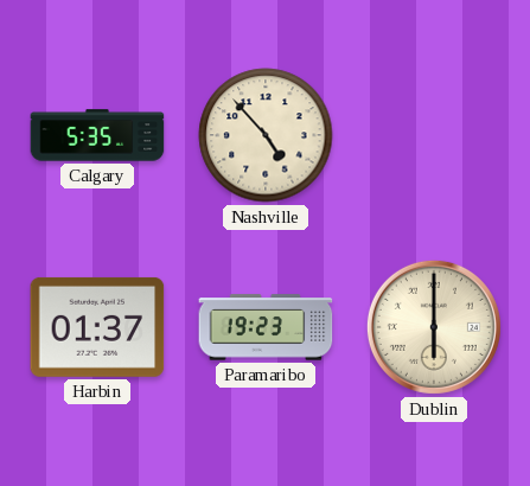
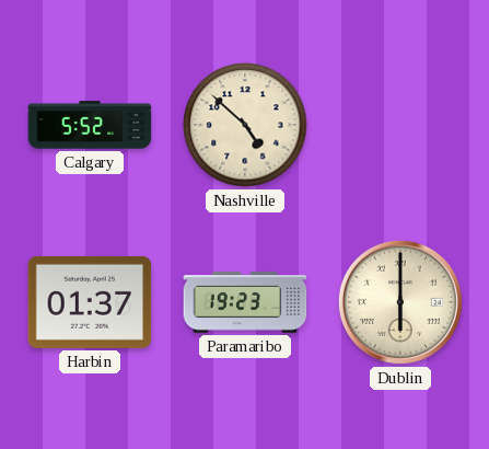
Calgary: 5:35 -> 5:52
Nashville: 4:53 -> 4:52
